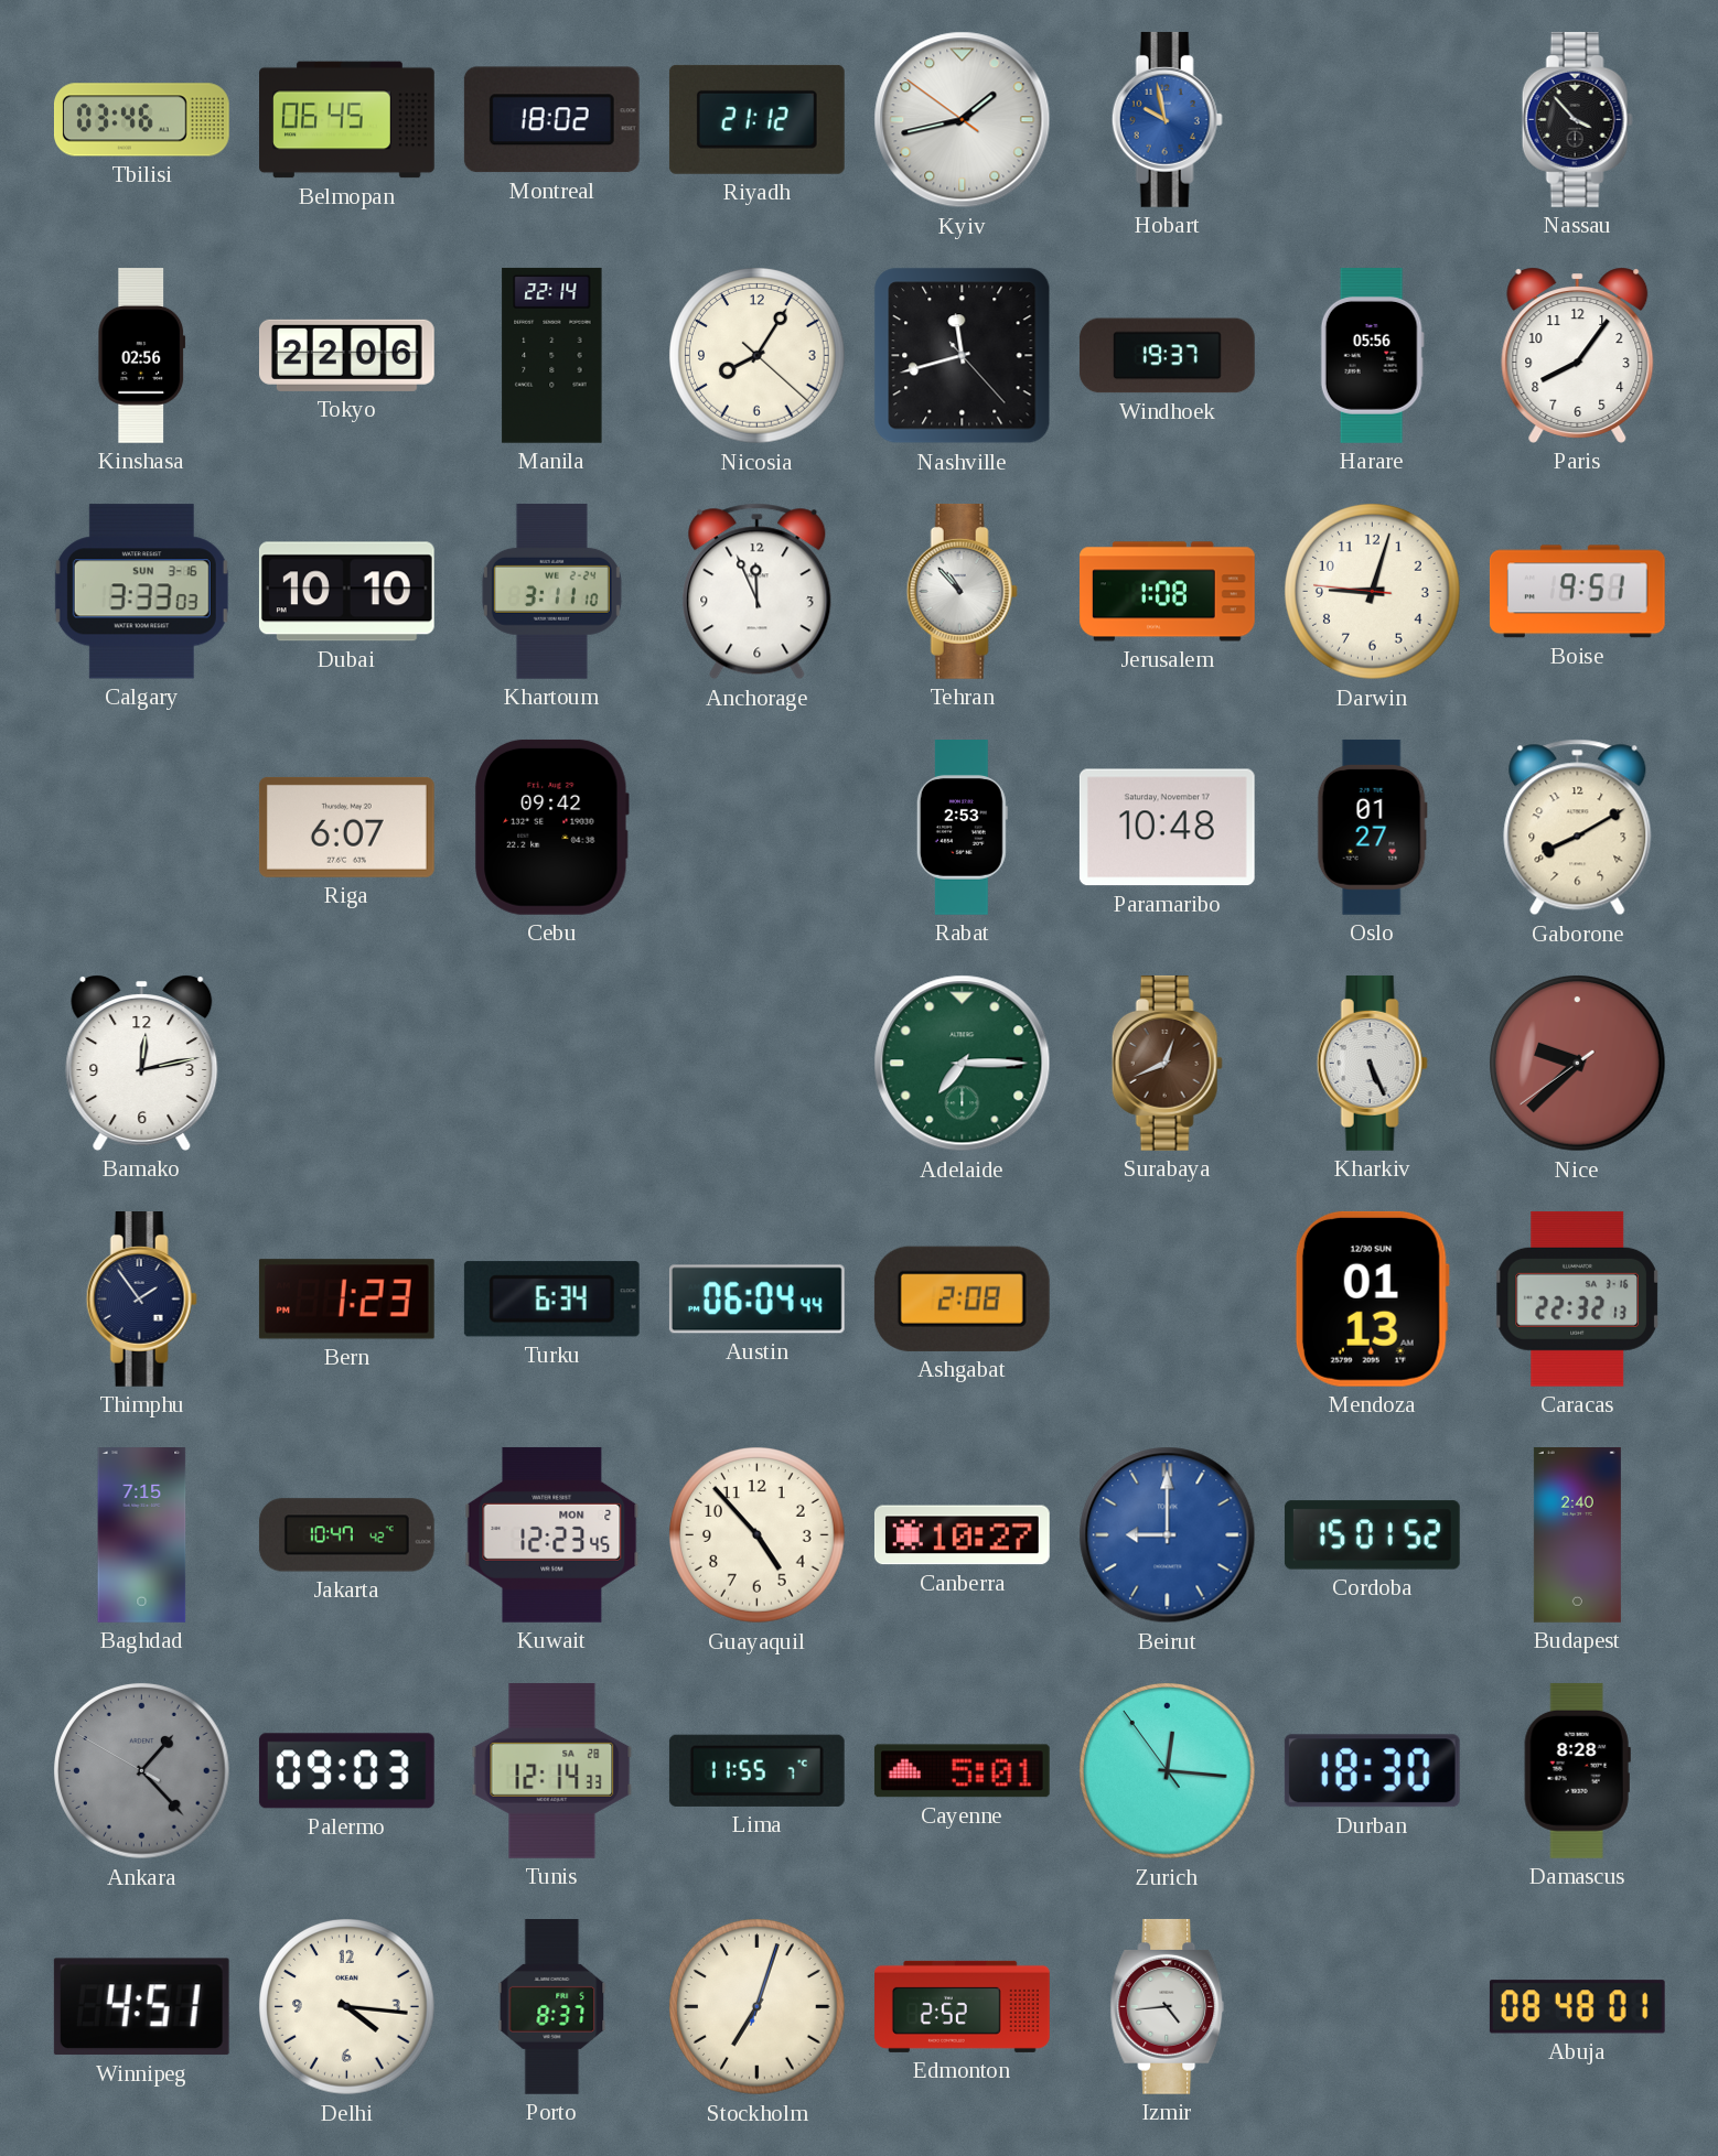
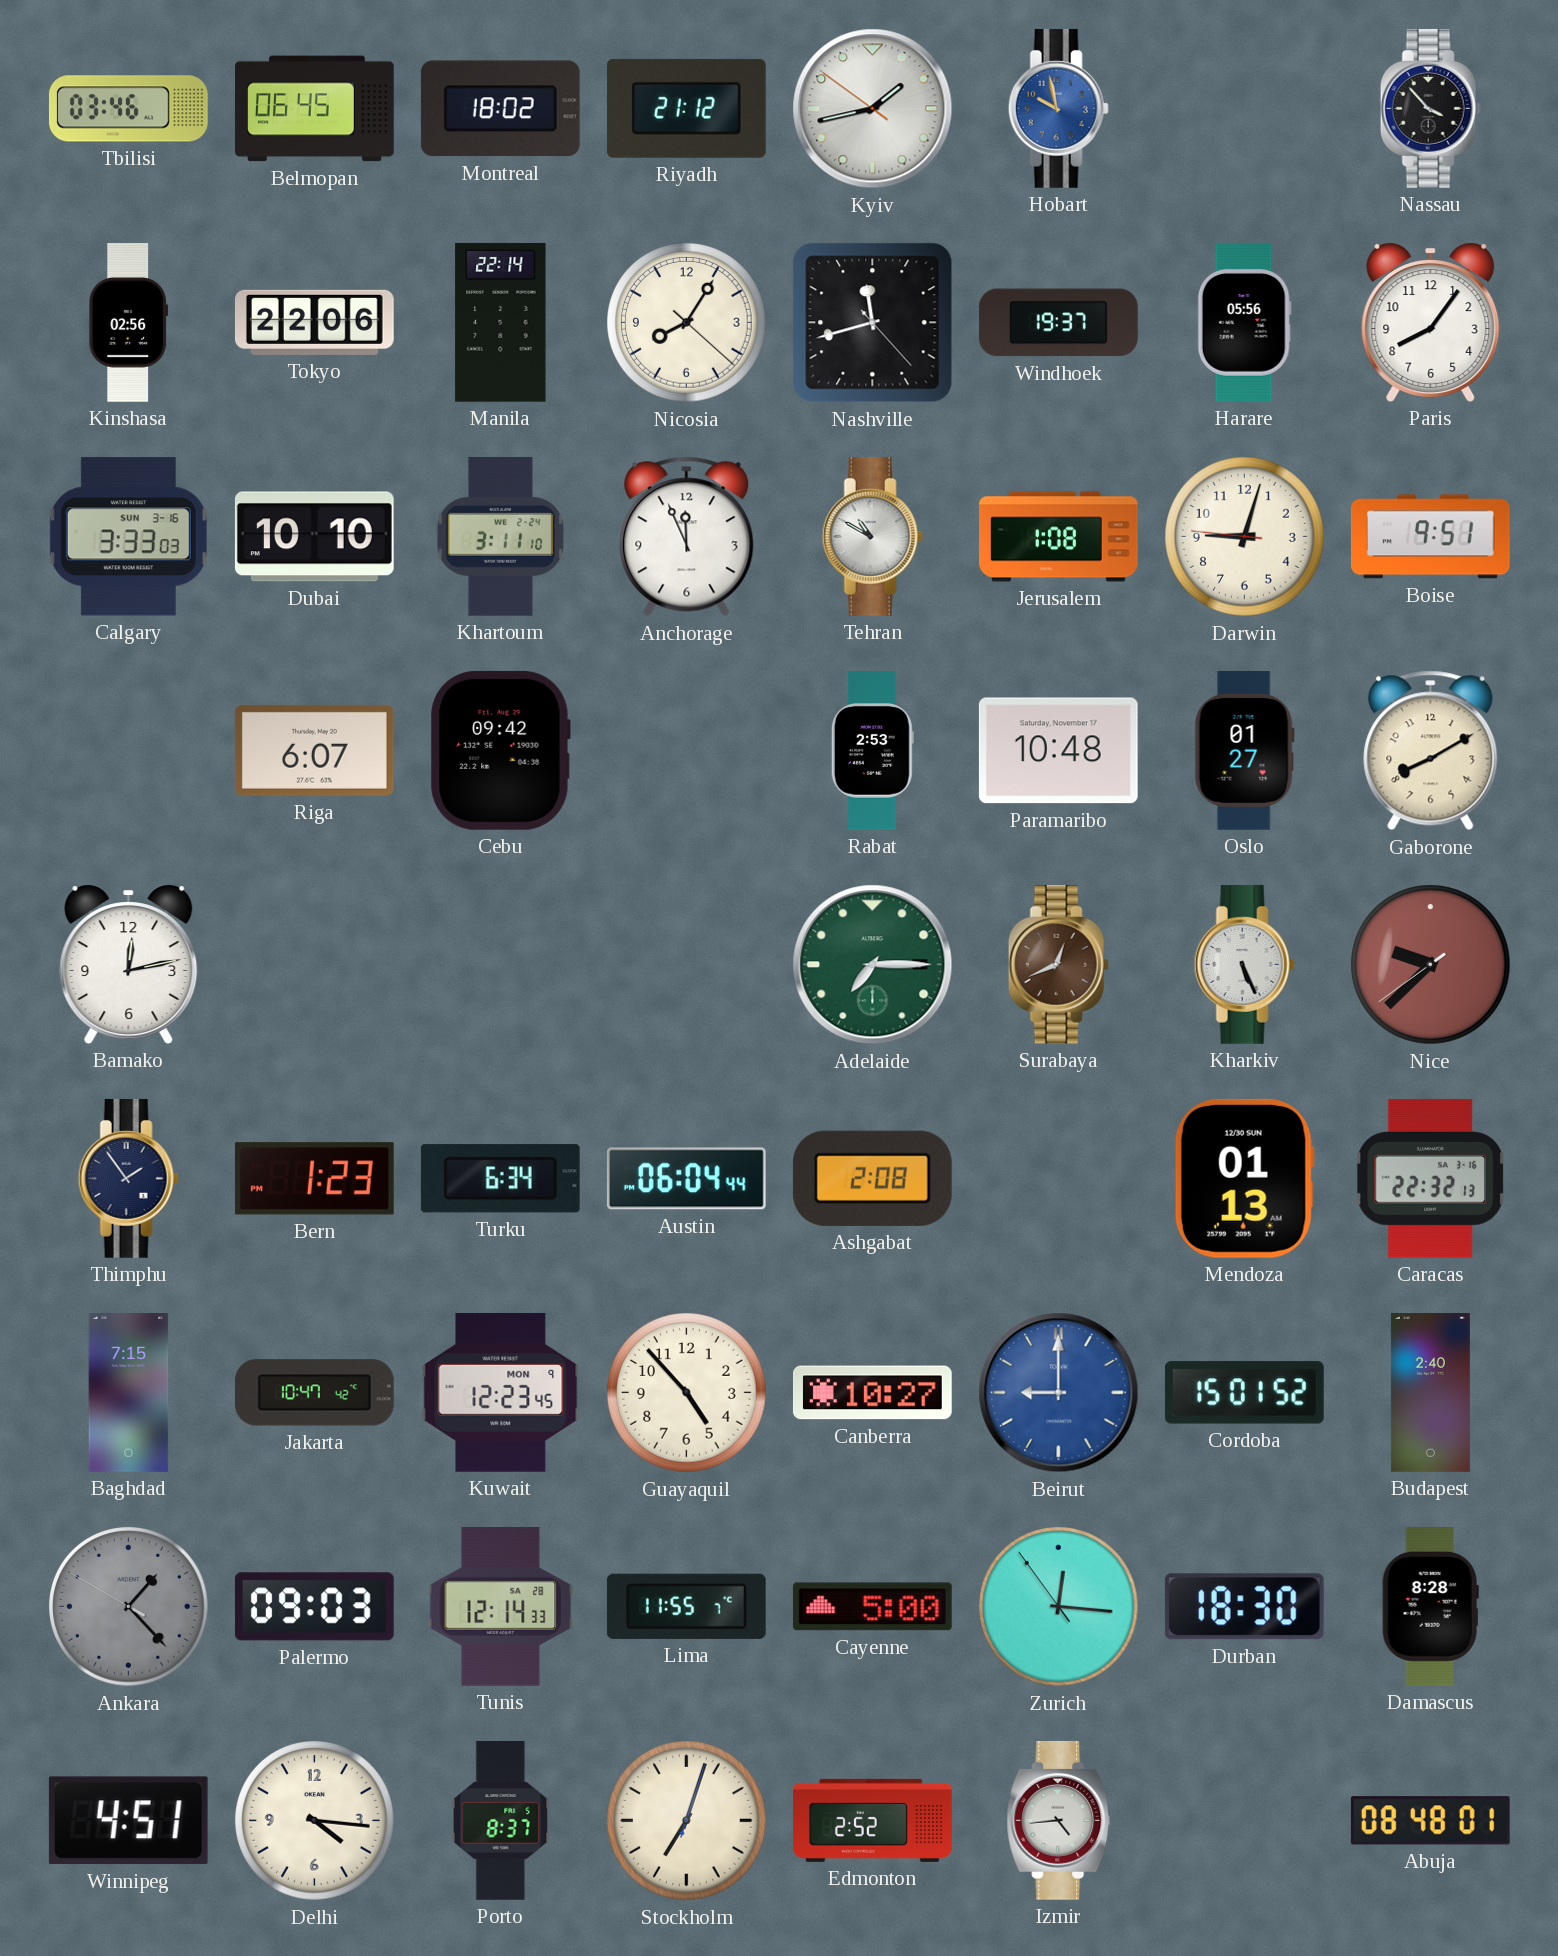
Tehran: 10:53 -> 10:50
Kuwait date: MON 2 -> MON 9
Cayenne: 5:01 -> 5:00
